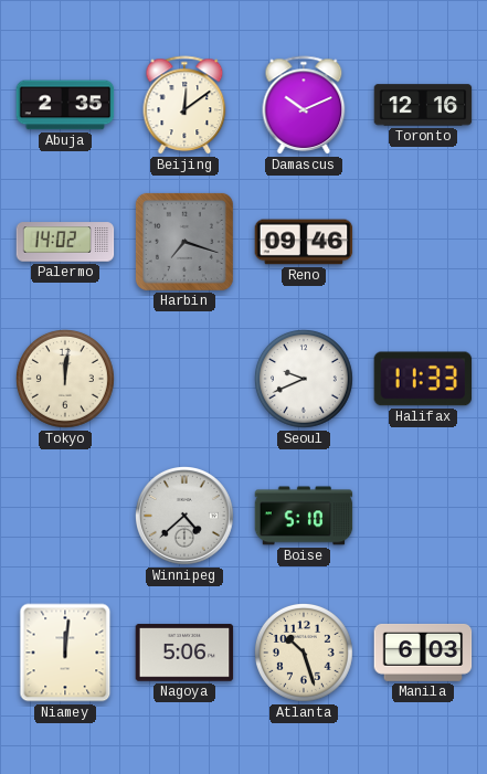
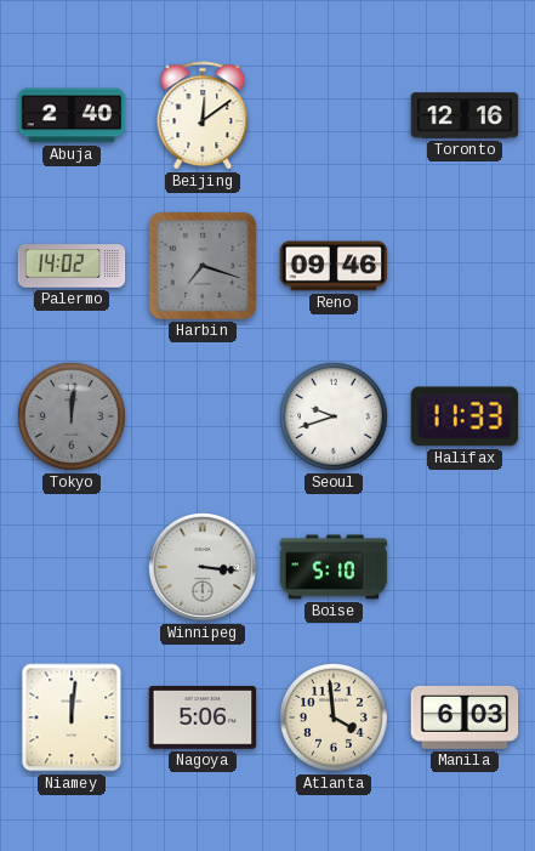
Abuja: 2:35 -> 2:40
Damascus: 10:11 -> none
Tokyo dial: cream -> grey
Seoul: 9:41 -> 9:42
Winnipeg: 4:38 -> 3:16
Atlanta: 10:27 -> 3:59
